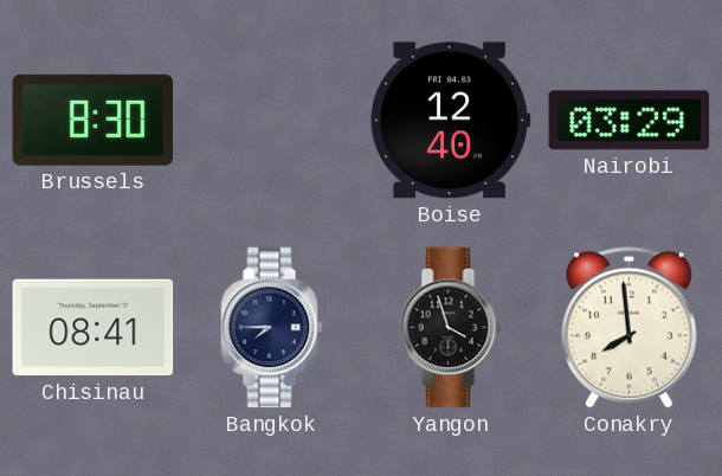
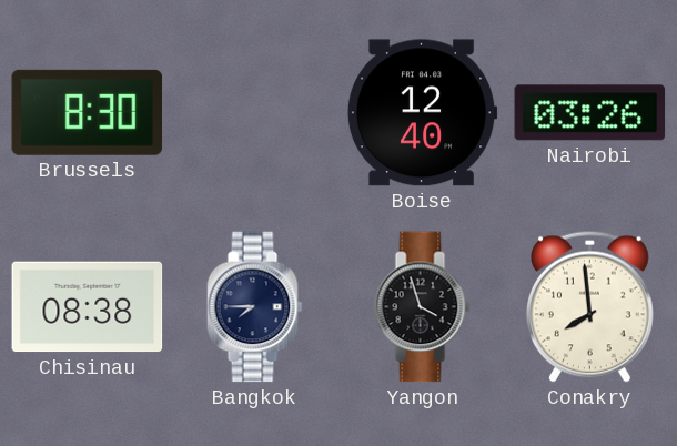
Nairobi: 03:29 -> 03:26
Chisinau: 08:41 -> 08:38
